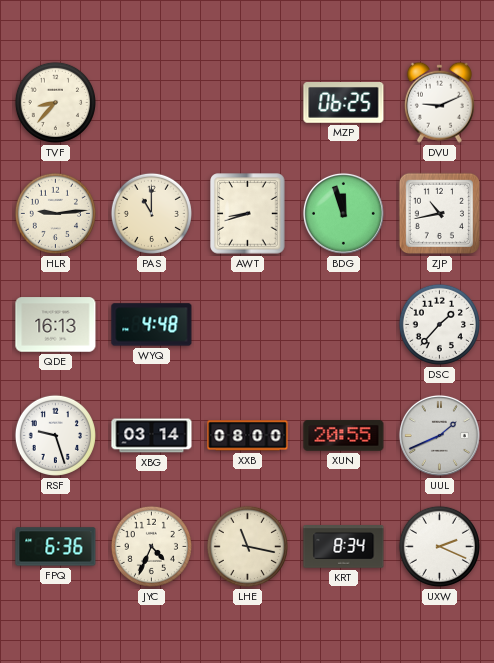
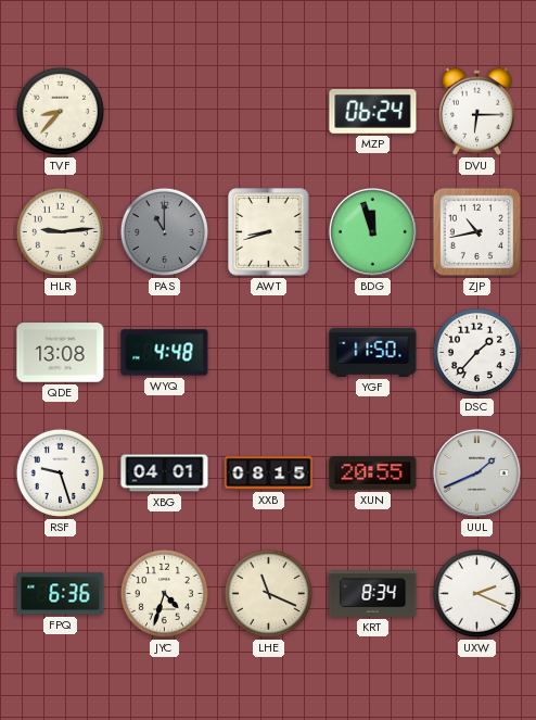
MZP: 06:25 -> 06:24
DVU: 9:11 -> 6:15
PAS dial: cream -> grey
QDE: 16:13 -> 13:08
YGF: none -> 11:50
XBG: 03:14 -> 04:01
XXB: 08:00 -> 08:15
JYC: 4:34 -> 4:33
LHE: 11:17 -> 11:19
